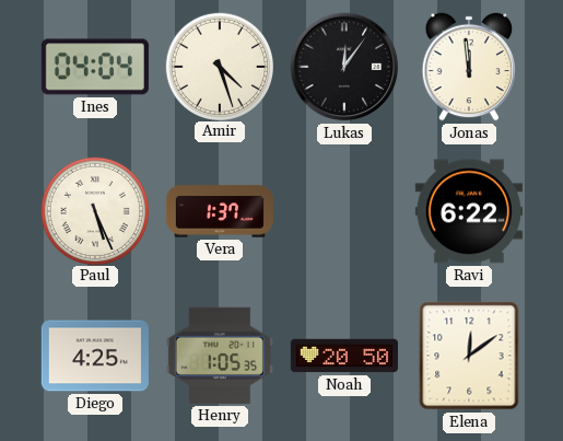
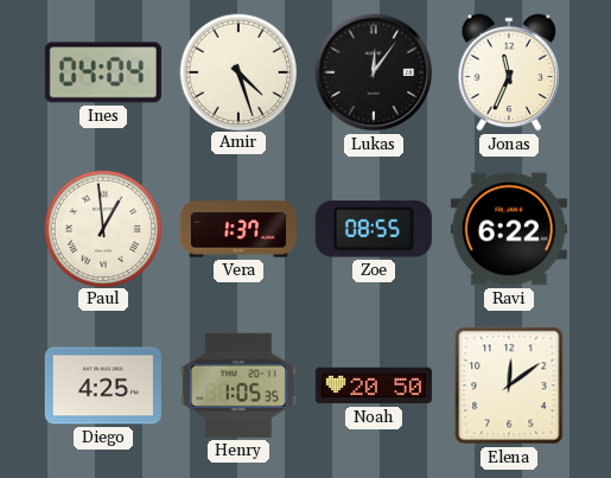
Jonas: 11:59 -> 11:34
Paul: 5:26 -> 12:59
Zoe: none -> 08:55
